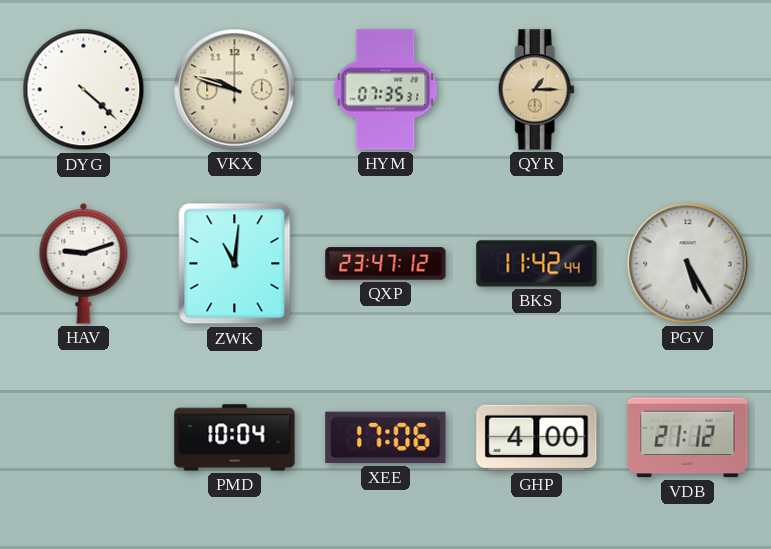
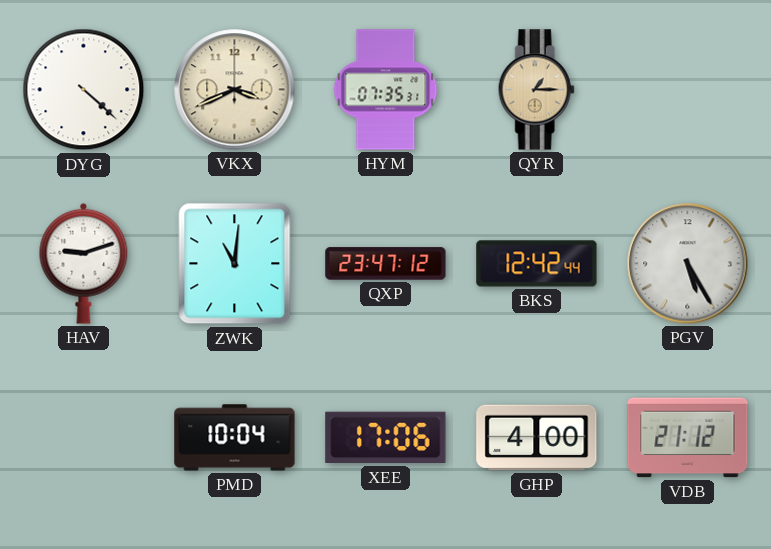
VKX: 9:48 -> 3:41
BKS: 11:42 -> 12:42
